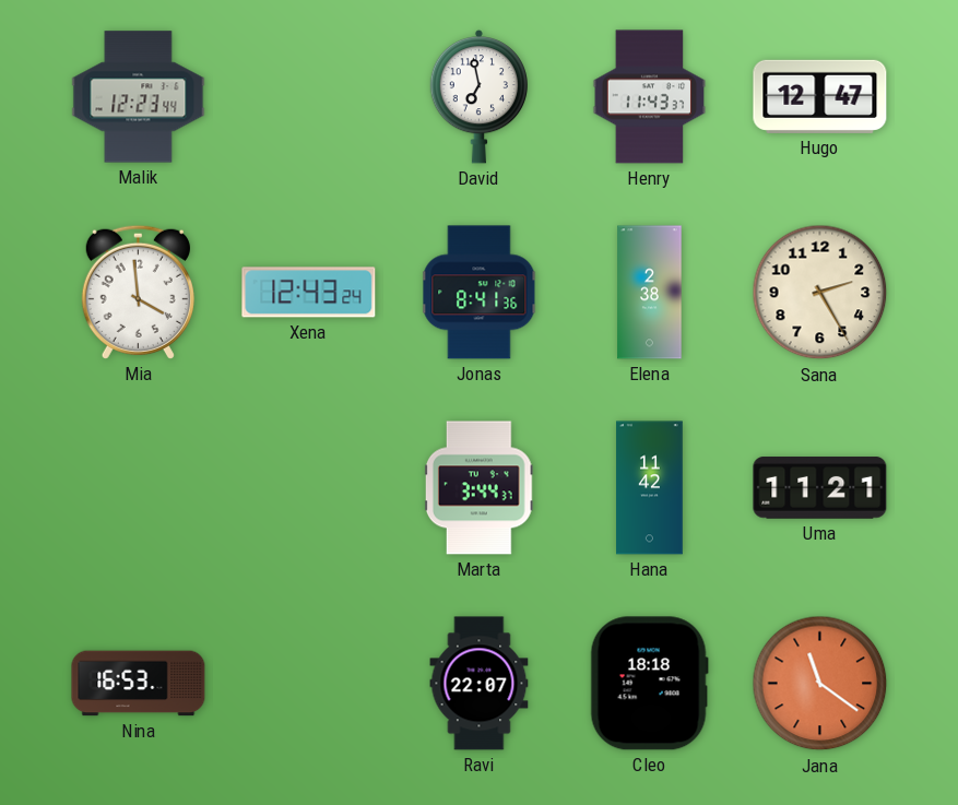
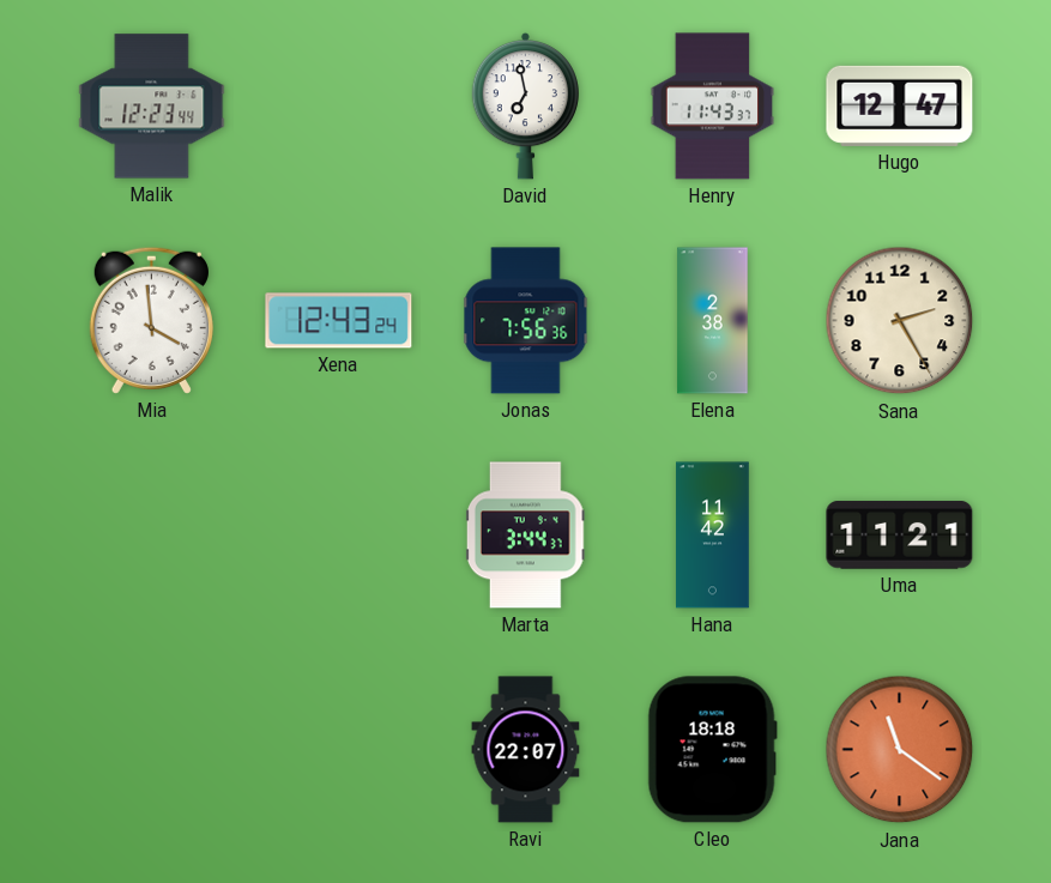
Jonas: 8:41 -> 7:56
Nina: 16:53 -> none
